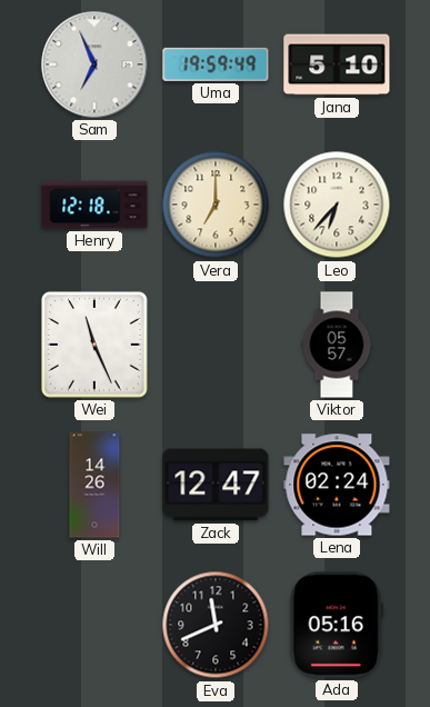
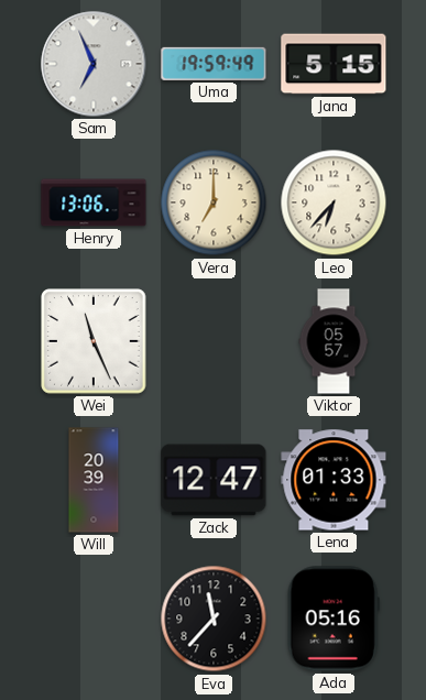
Jana: 5:10 -> 5:15
Henry: 12:18 -> 13:06
Will: 14:26 -> 20:39
Lena: 02:24 -> 01:33
Eva: 11:41 -> 11:37
